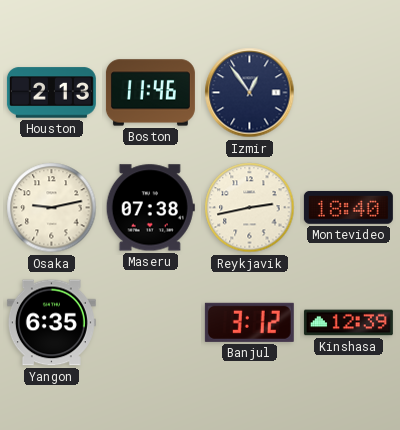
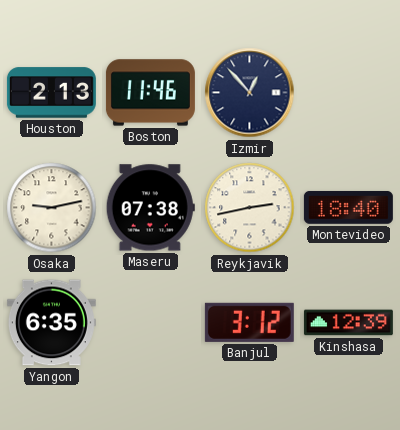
Izmir: 12:54 -> 12:53
